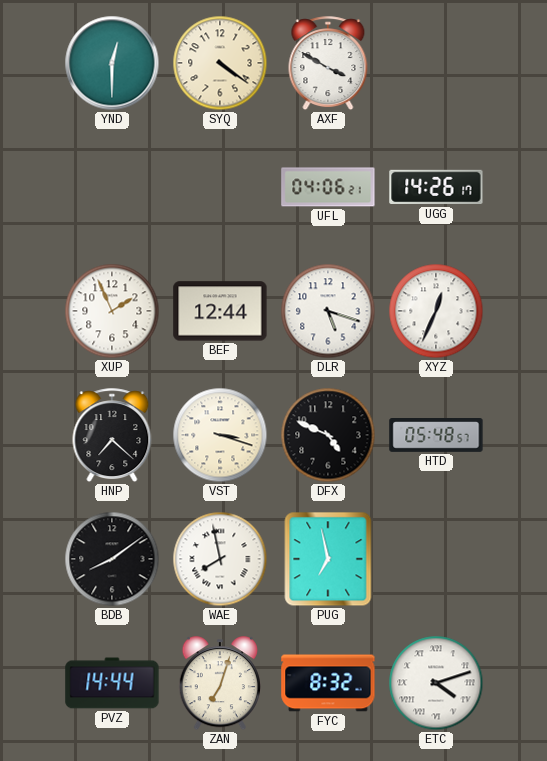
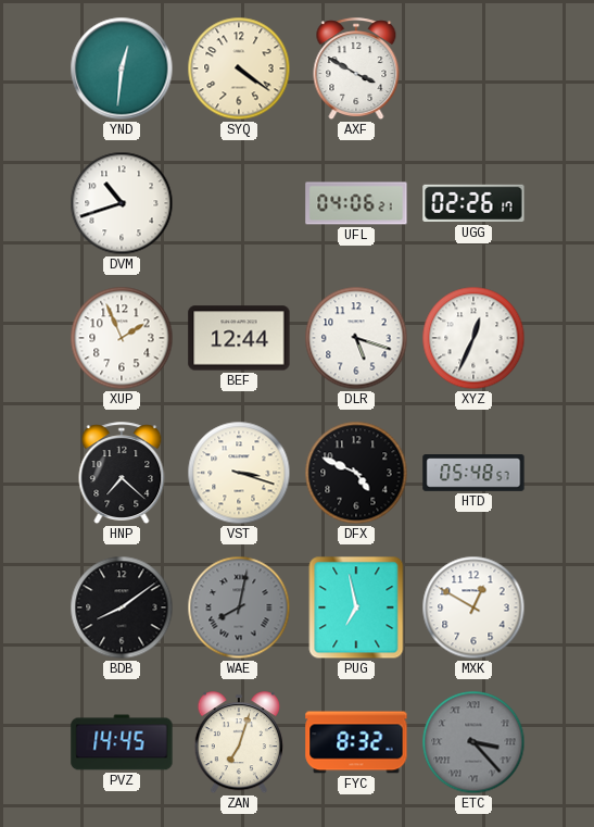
YND: 12:30 -> 12:31
DVM: none -> 10:42
UGG: 14:26 -> 02:26
WAE: 7:58 -> 8:02
WAE dial: white -> grey
MXK: none -> 12:50
PVZ: 14:44 -> 14:45
ETC: 4:12 -> 3:23
ETC dial: white -> grey
